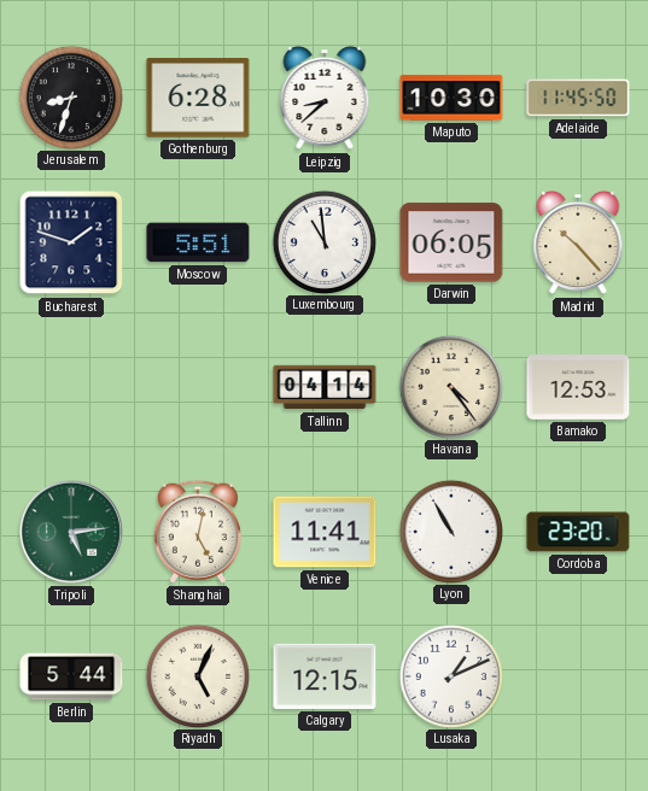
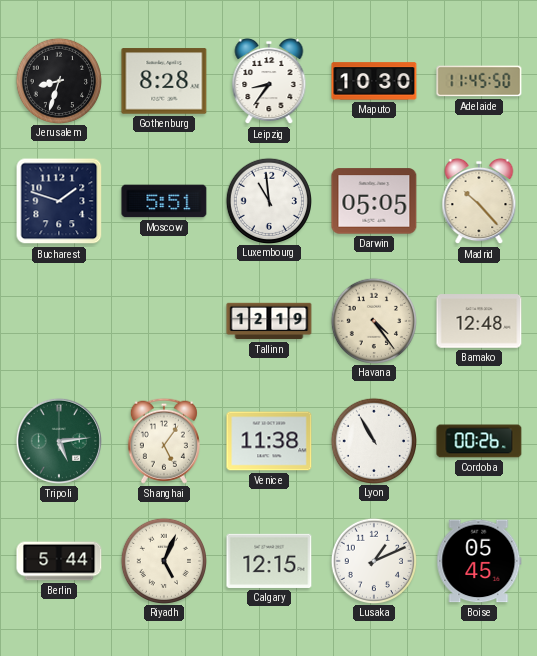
Gothenburg: 6:28 -> 8:28
Leipzig: 8:38 -> 8:36
Darwin: 06:05 -> 05:05
Tallinn: 04:14 -> 12:19
Bamako: 12:53 -> 12:48
Shanghai: 5:02 -> 5:06
Venice: 11:41 -> 11:38
Cordoba: 23:20 -> 00:26
Boise: none -> 05:45
